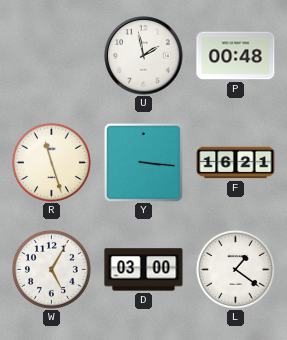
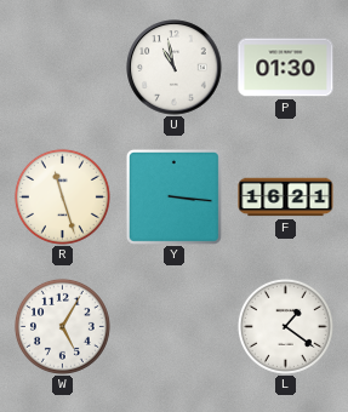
U: 1:58 -> 10:58
P: 00:48 -> 01:30
D: 03:00 -> none
